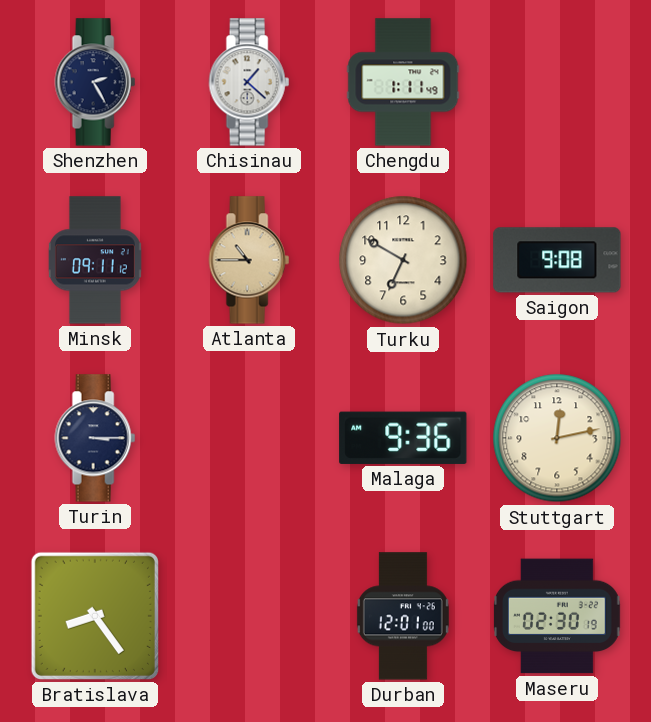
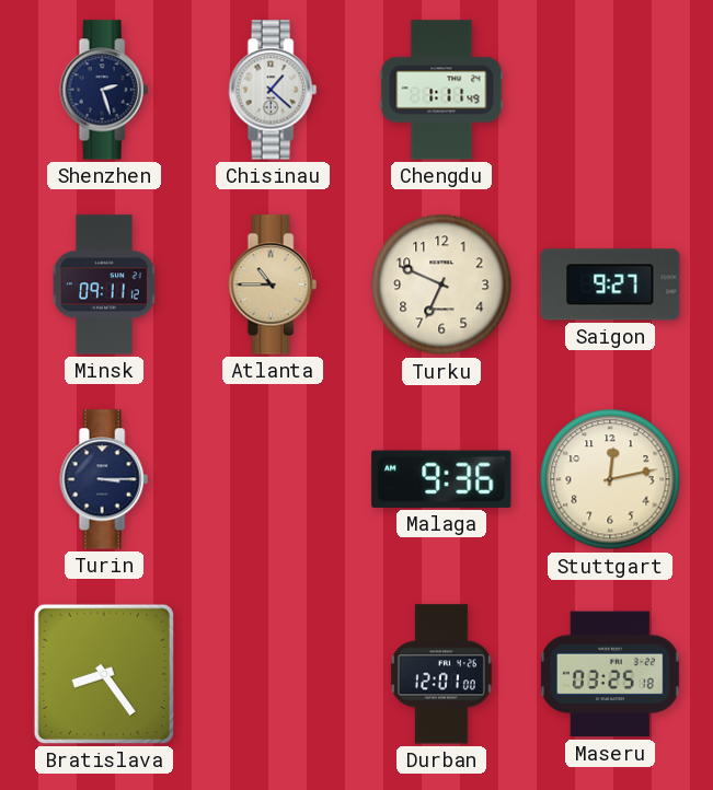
Shenzhen: 2:25 -> 2:27
Turku: 6:50 -> 6:49
Saigon: 9:08 -> 9:27
Maseru: 02:30 -> 03:25
